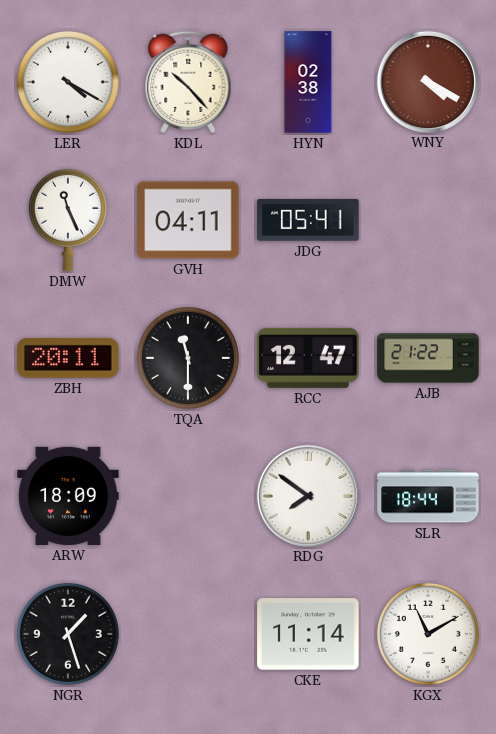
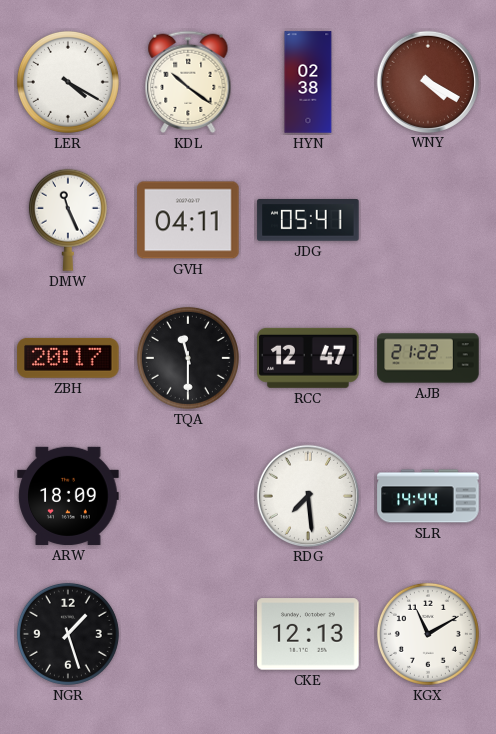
KDL: 10:23 -> 10:21
ZBH: 20:11 -> 20:17
RDG: 7:51 -> 7:29
SLR: 18:44 -> 14:44
CKE: 11:14 -> 12:13
